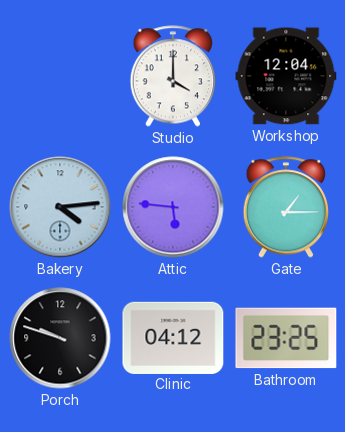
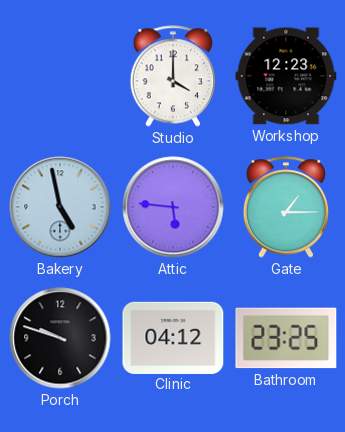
Workshop: 12:04 -> 12:23
Bakery: 4:14 -> 4:58
